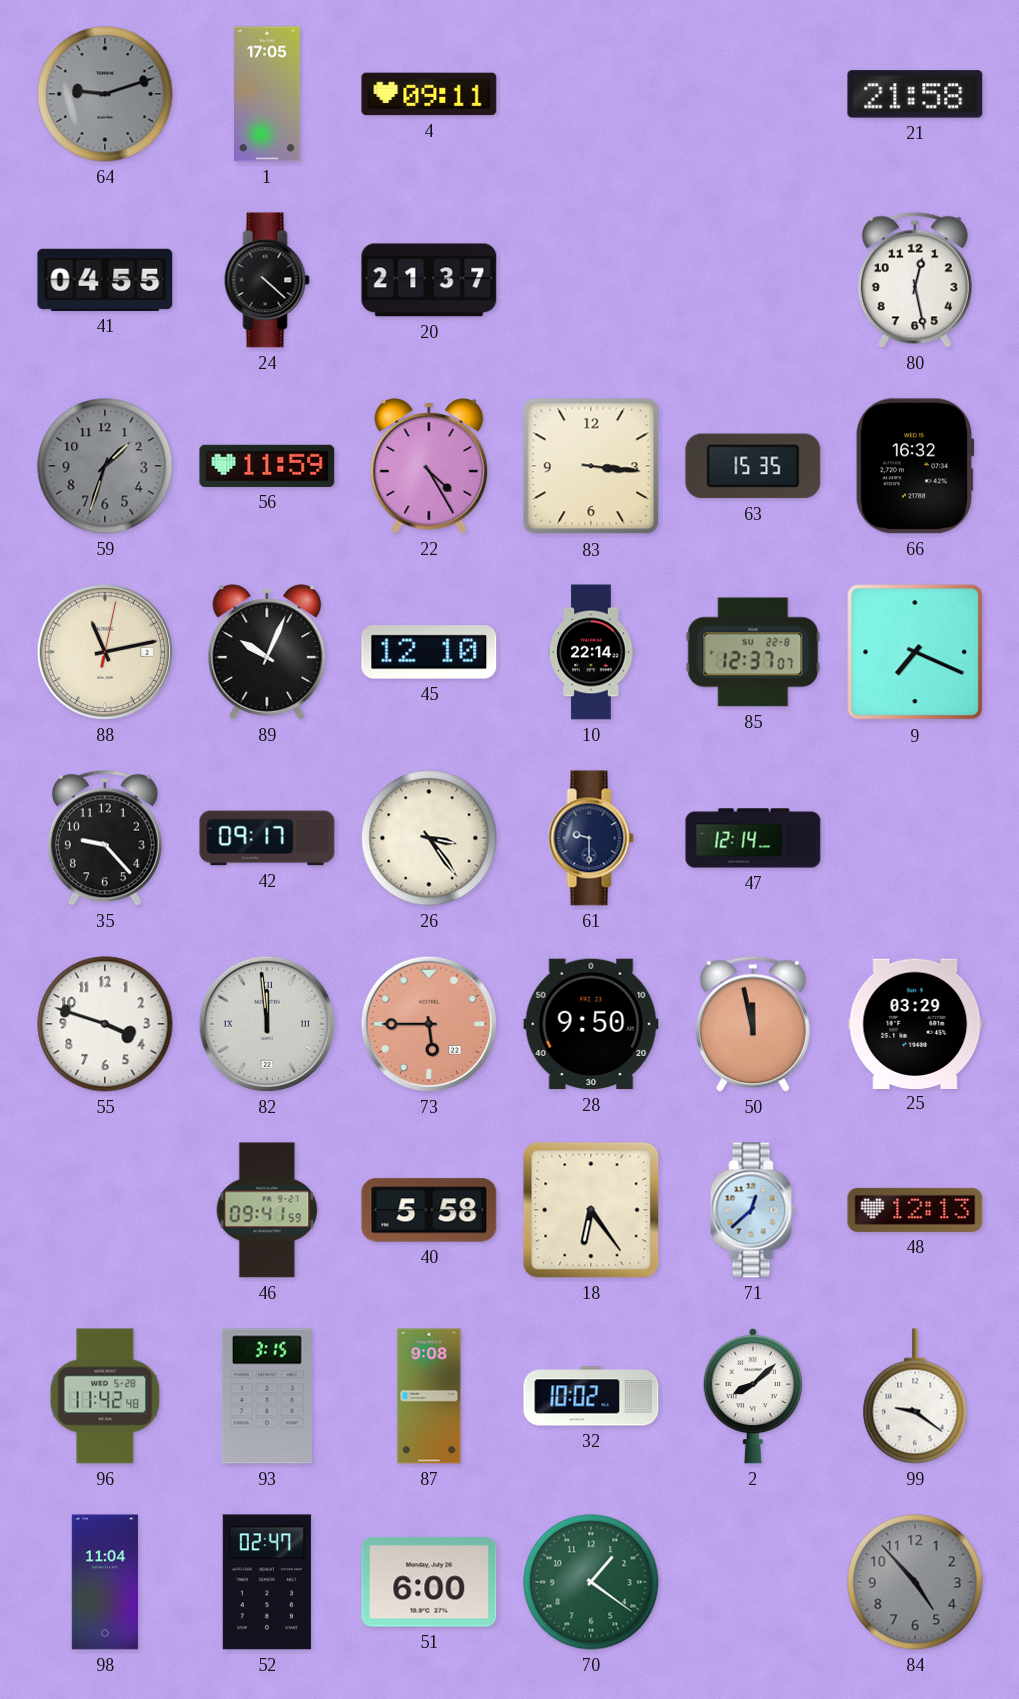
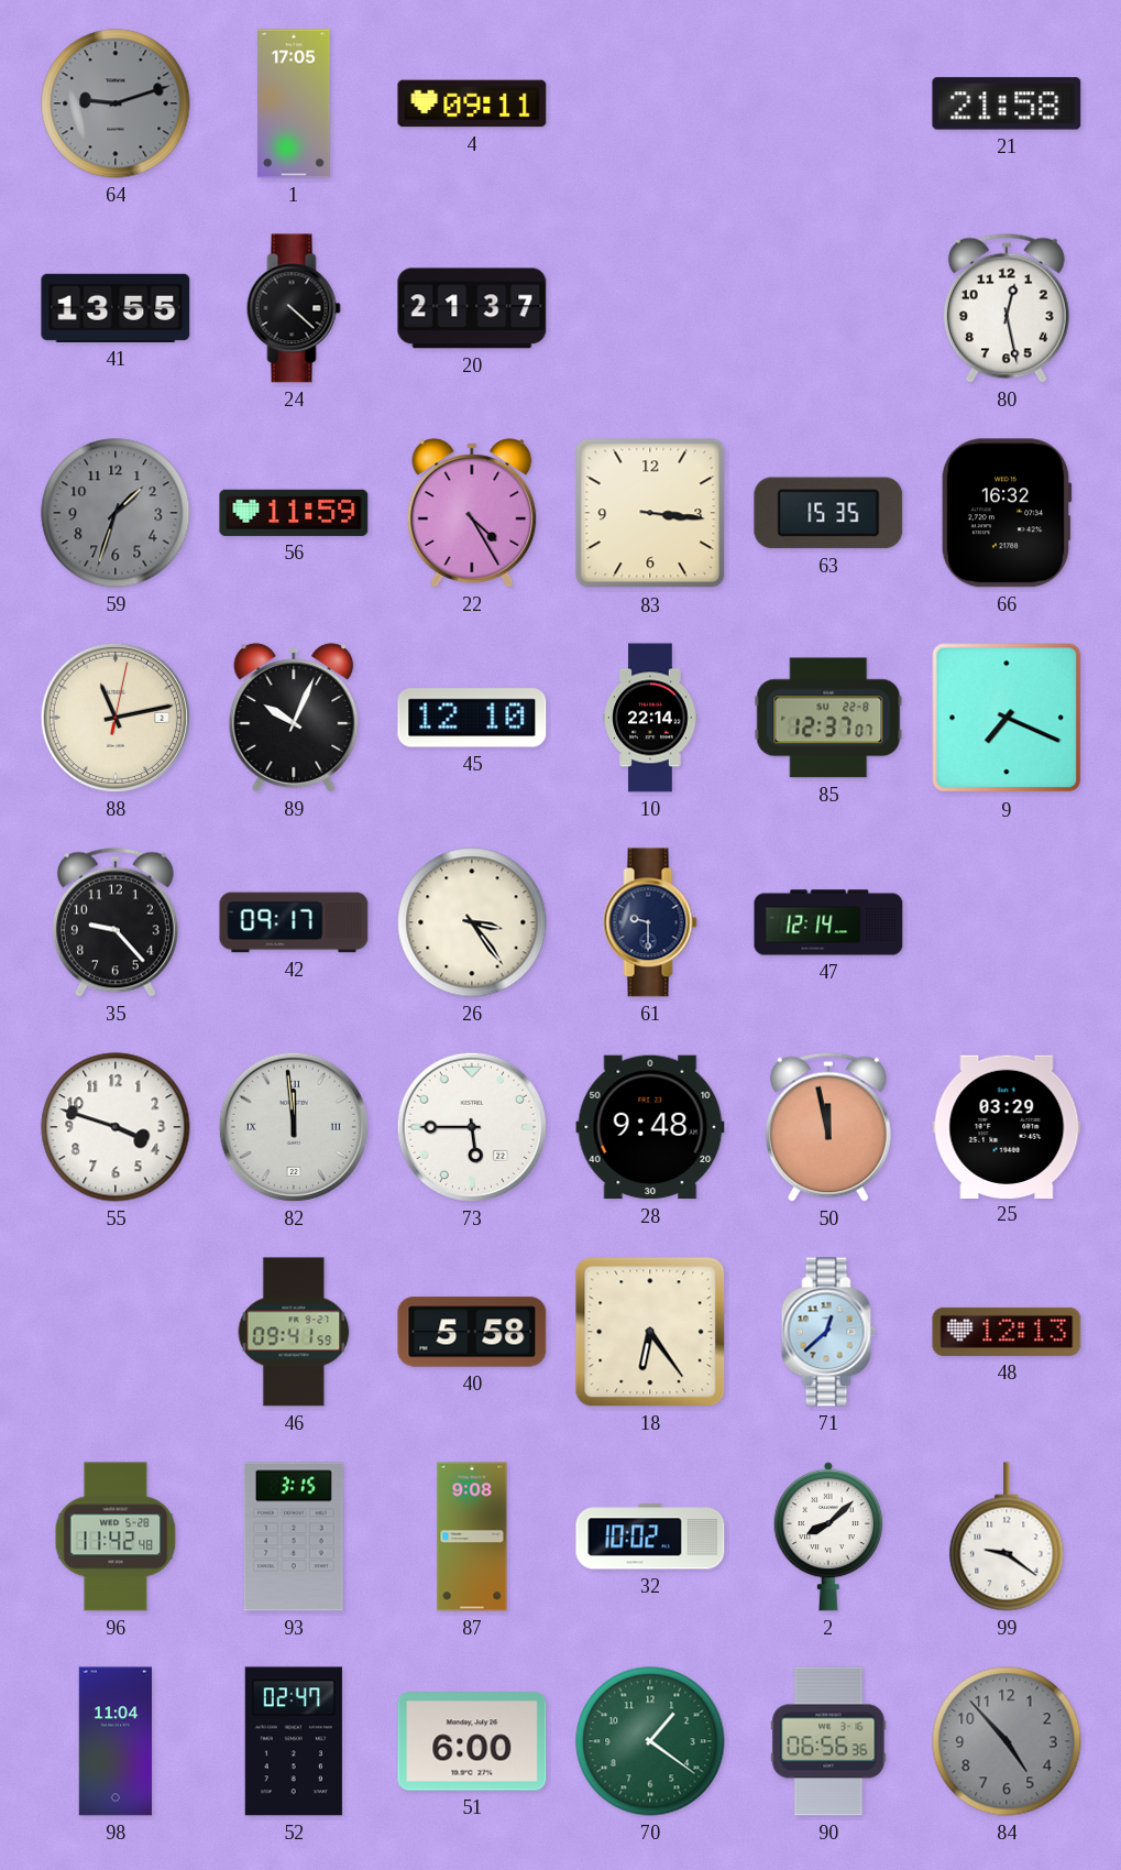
41: 04:55 -> 13:55
73 dial: salmon -> white
28: 9:50 -> 9:48
90: none -> 06:56
